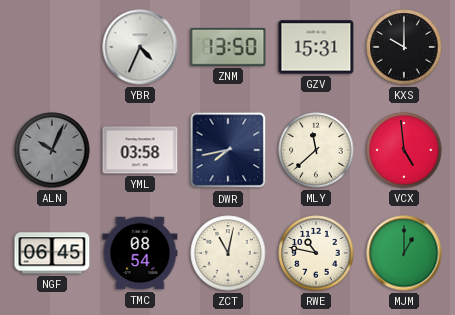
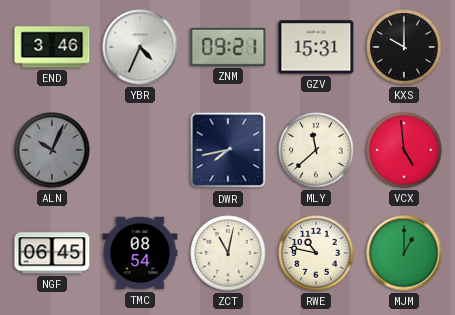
END: none -> 3:46
ZNM: 13:50 -> 09:21
YML: 03:58 -> none
